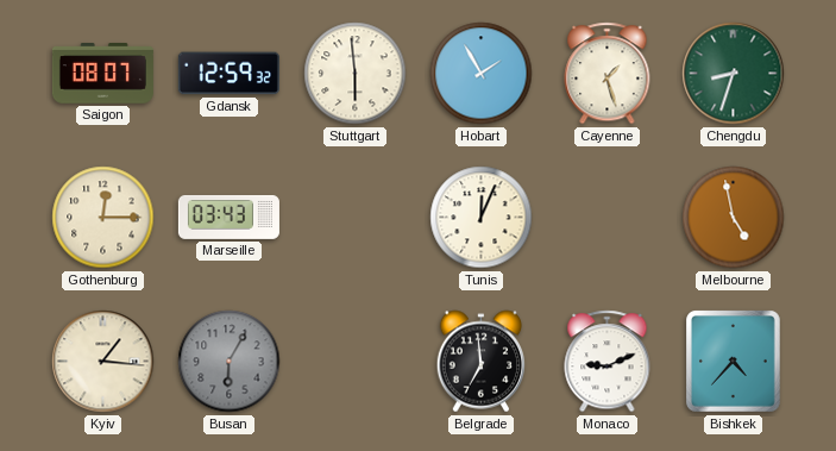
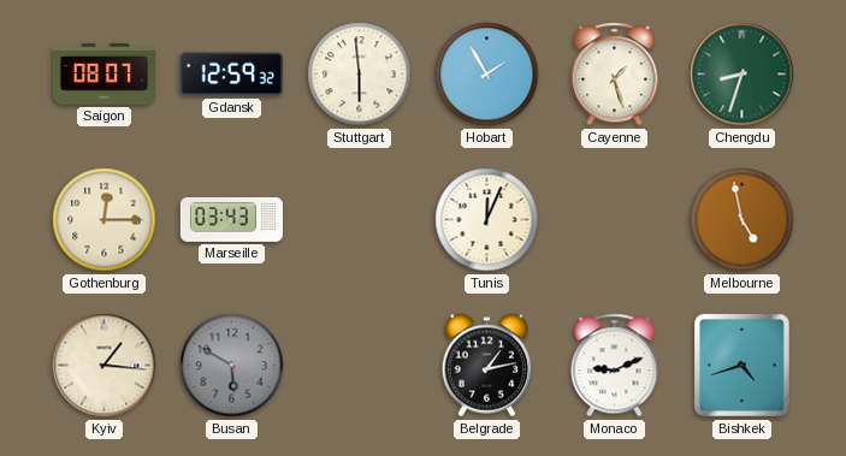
Busan: 6:05 -> 5:50
Belgrade: 6:59 -> 1:13
Bishkek: 4:37 -> 4:42
